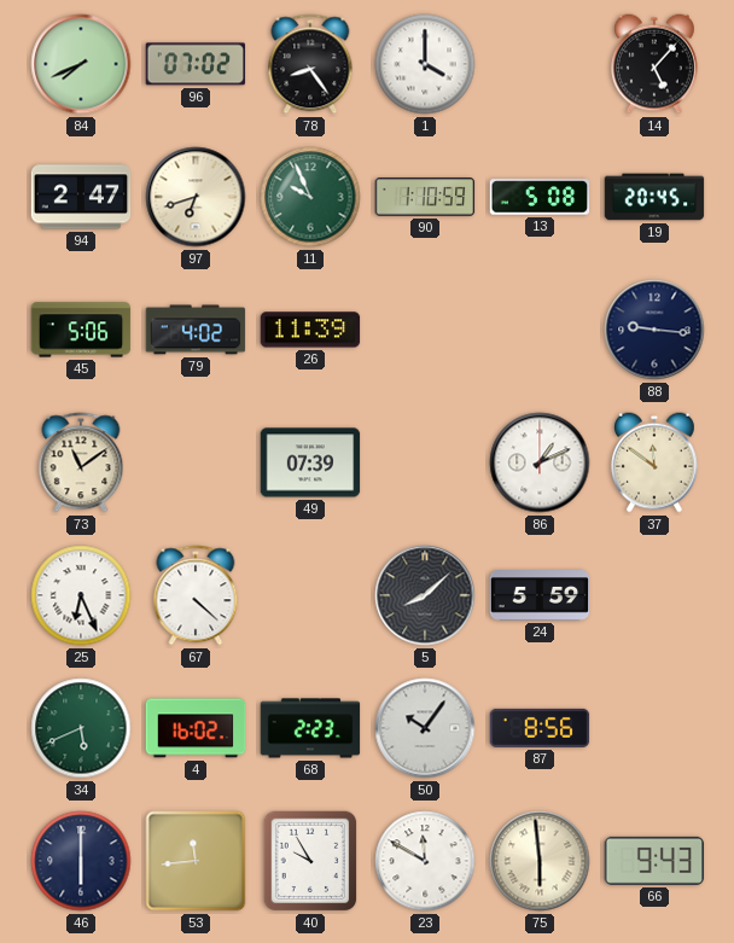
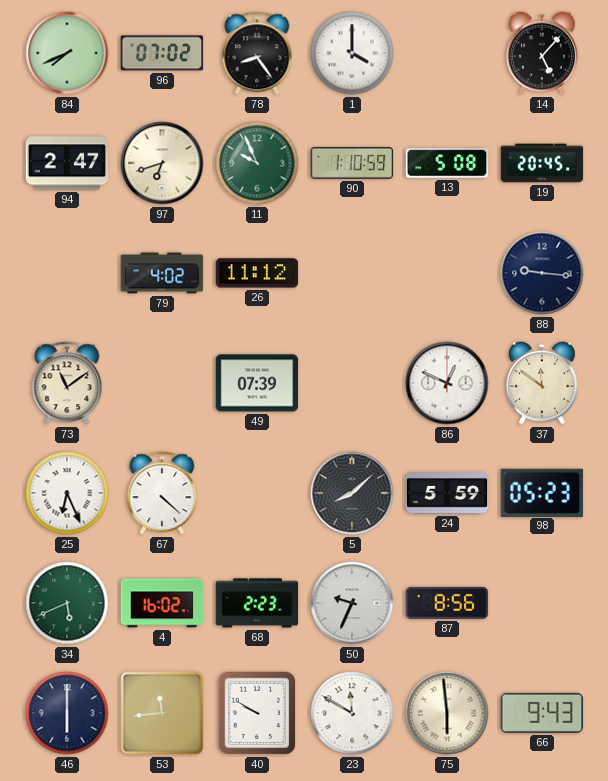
45: 5:06 -> none
26: 11:39 -> 11:12
86: 1:11 -> 12:49
98: none -> 05:23
50: 10:06 -> 9:34
40: 9:55 -> 9:50
